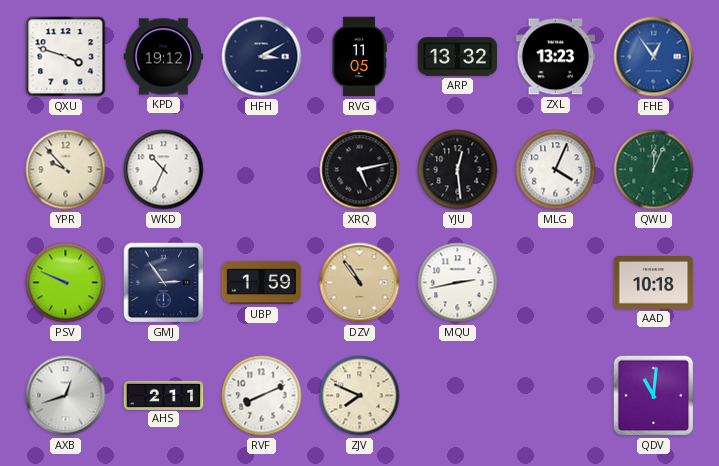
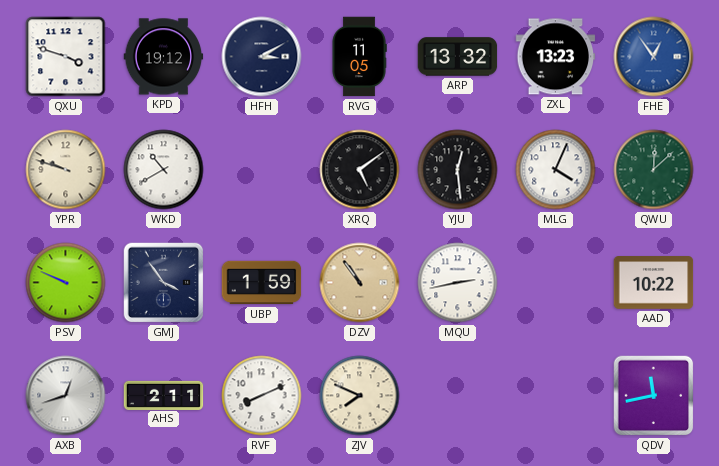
YPR: 9:53 -> 9:48
WKD: 10:34 -> 10:40
XRQ: 5:13 -> 5:09
QWU: 12:04 -> 12:08
GMJ: 2:54 -> 3:54
AAD: 10:18 -> 10:22
QDV: 11:01 -> 11:43
